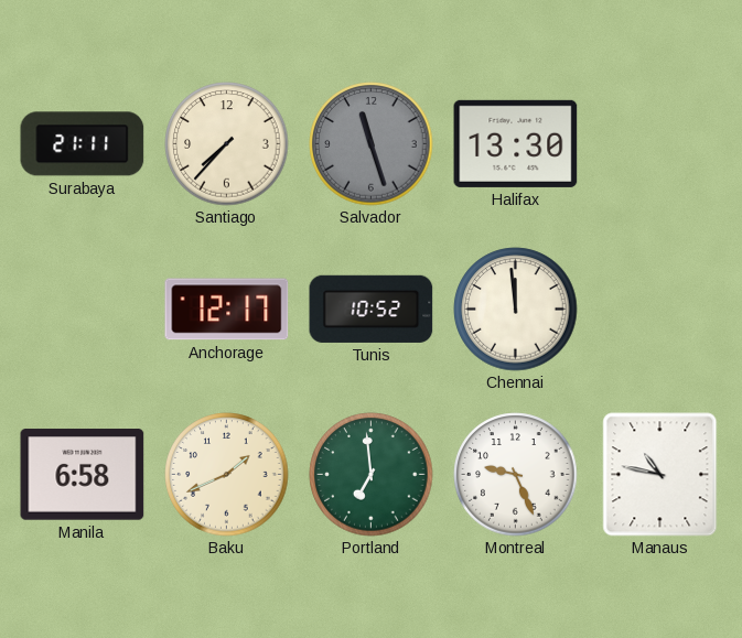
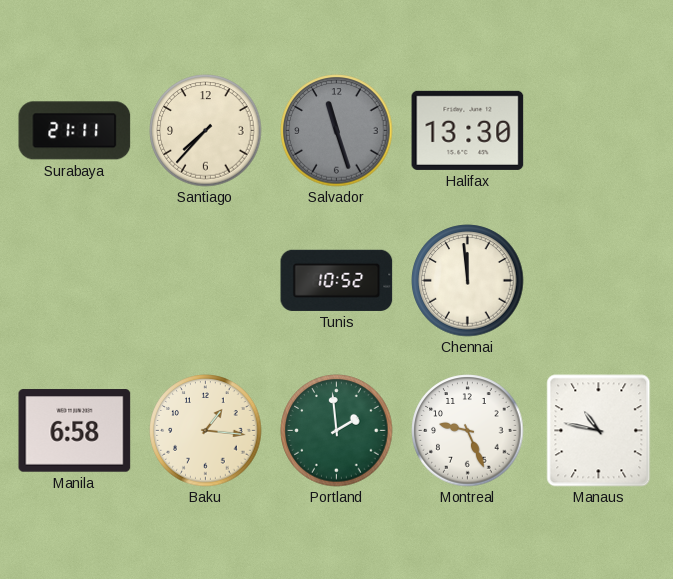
Anchorage: 12:17 -> none
Baku: 1:41 -> 1:16
Portland: 6:59 -> 1:59
